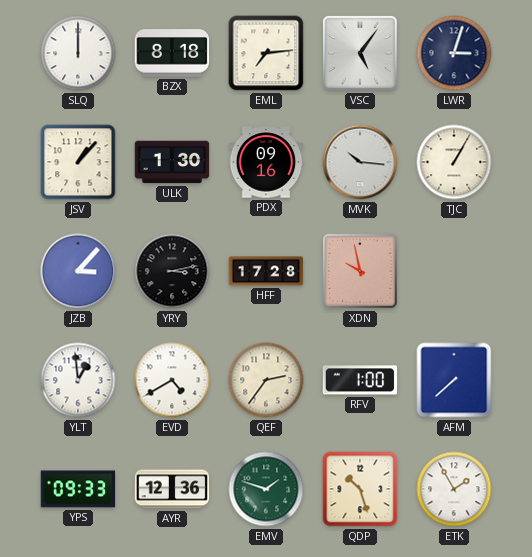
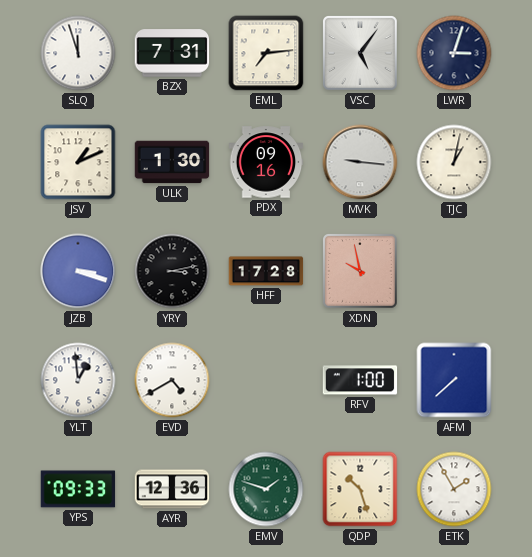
SLQ: 12:00 -> 11:57
BZX: 8:18 -> 7:31
JSV: 1:07 -> 1:11
MVK: 10:16 -> 9:16
TJC: 1:05 -> 1:02
JZB: 3:07 -> 3:18
QEF: 2:36 -> none
